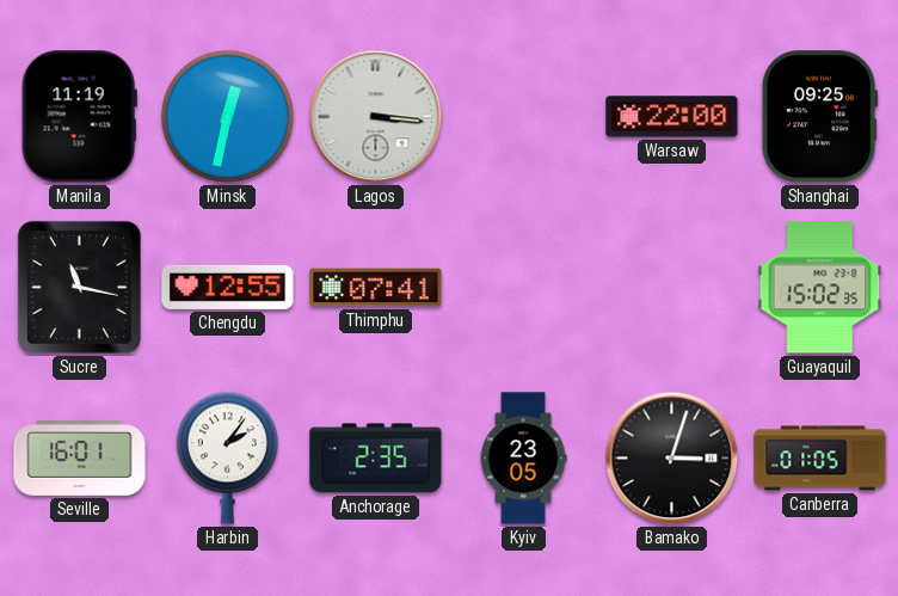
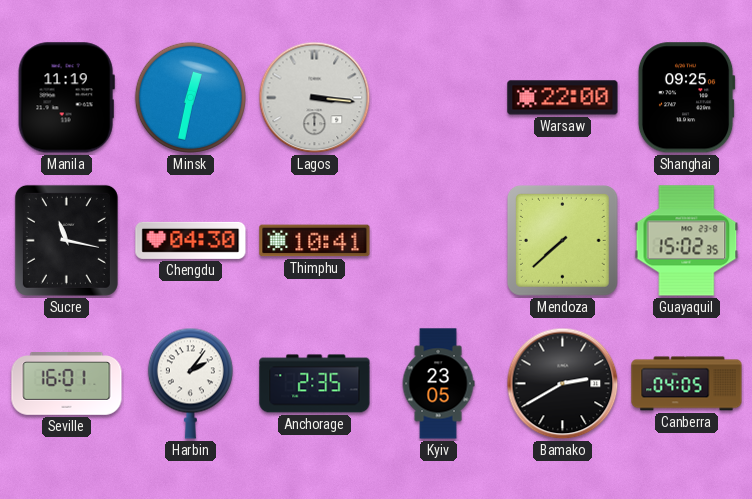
Chengdu: 12:55 -> 04:30
Thimphu: 07:41 -> 10:41
Mendoza: none -> 7:38
Bamako: 3:03 -> 2:40
Canberra: 01:05 -> 04:05
